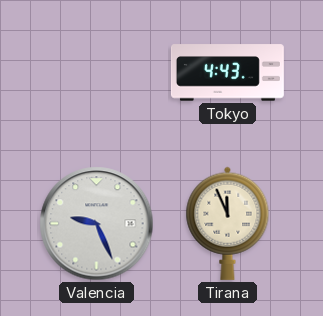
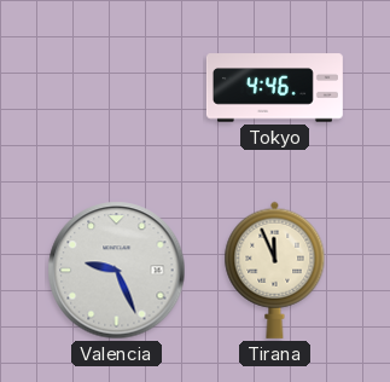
Tokyo: 4:43 -> 4:46
